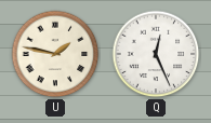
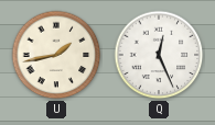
U: 1:47 -> 1:43
